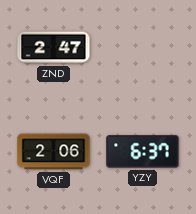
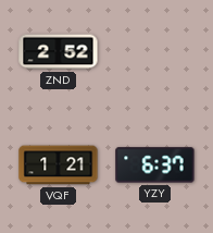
ZND: 2:47 -> 2:52
VQF: 2:06 -> 1:21
